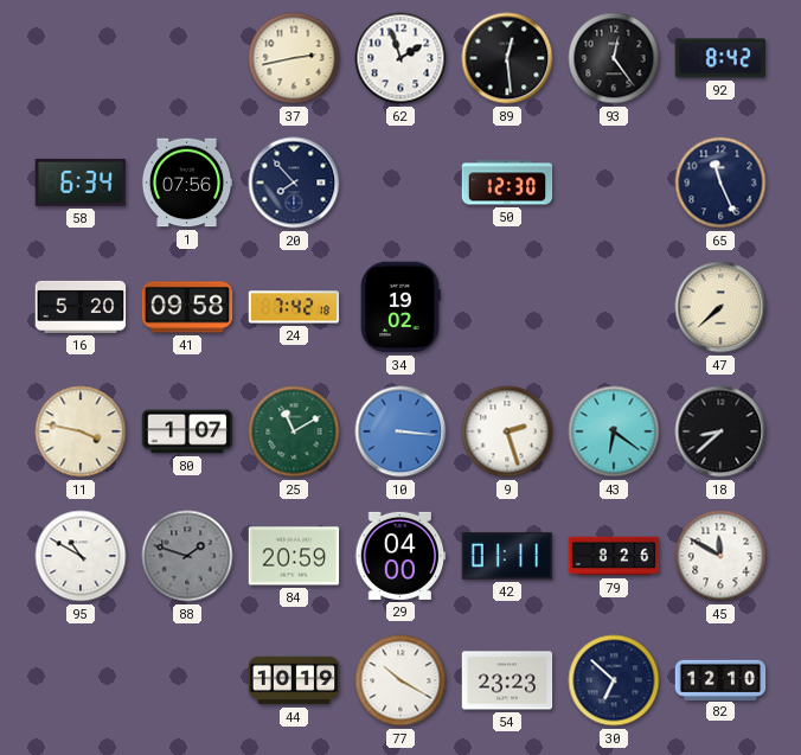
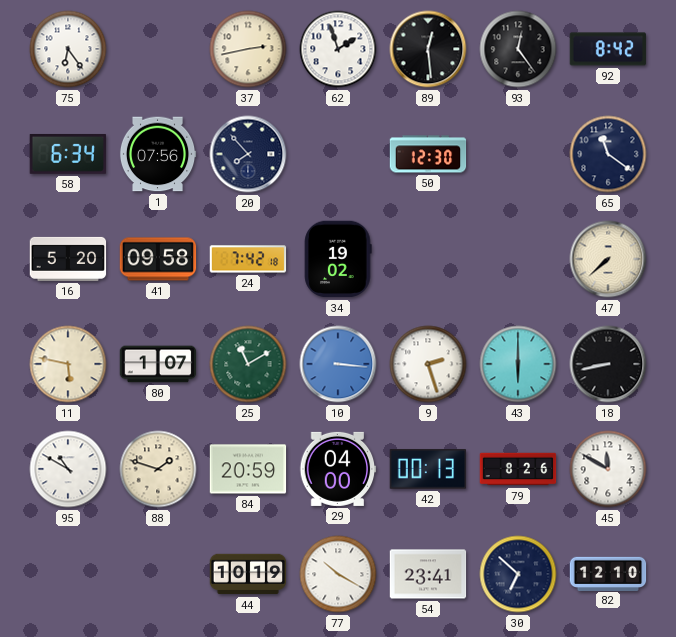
75: none -> 6:24
65: 11:26 -> 11:21
11: 3:47 -> 5:47
43: 6:21 -> 6:00
18: 8:38 -> 8:43
88 dial: grey -> cream
42: 01:11 -> 00:13
54: 23:23 -> 23:41
